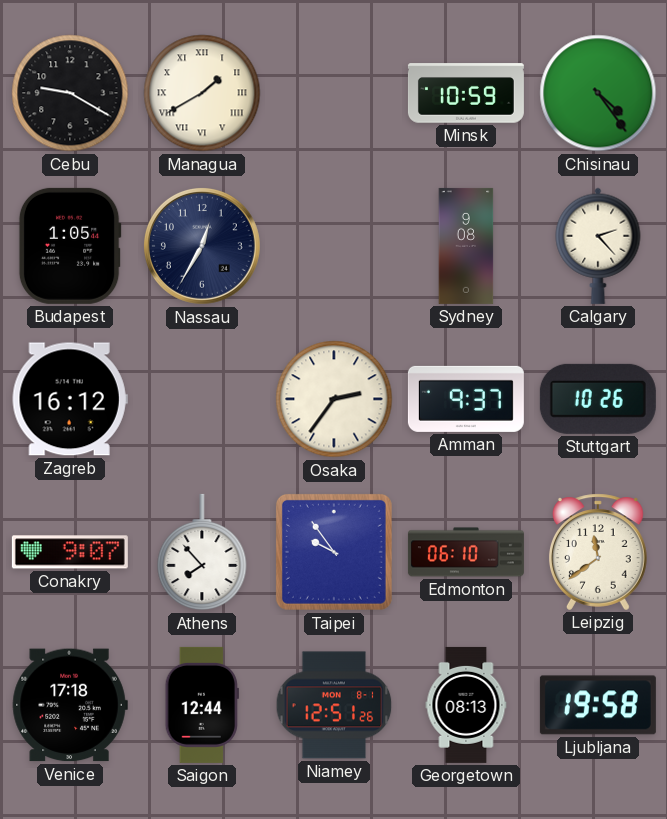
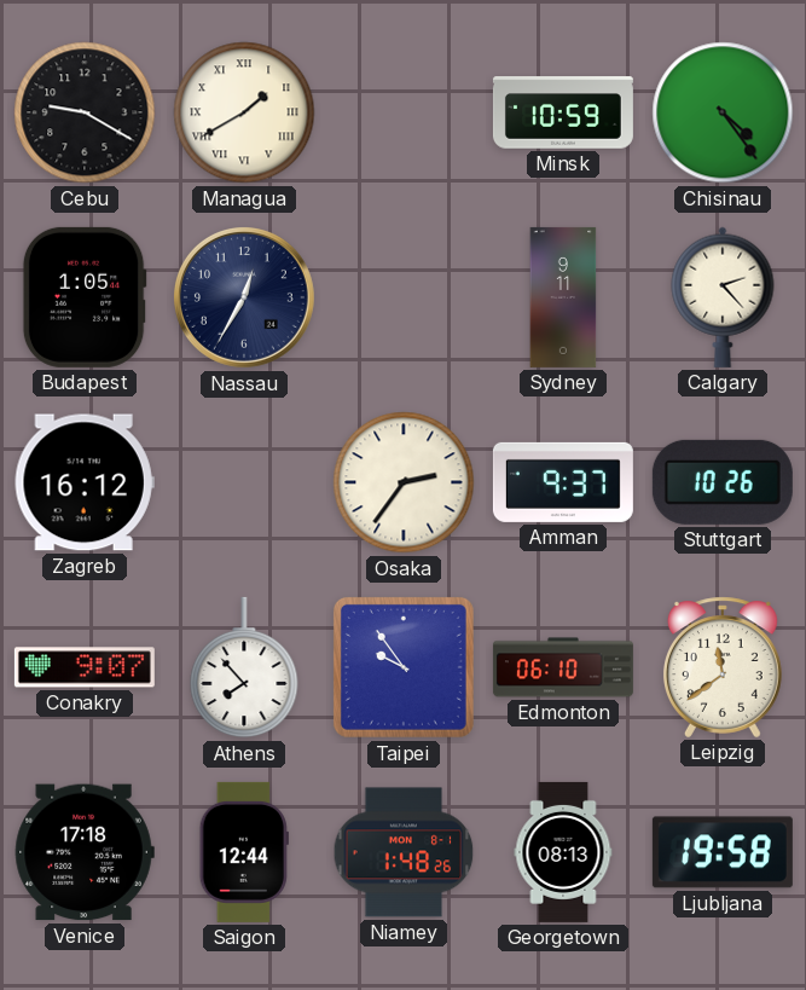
Sydney: 9:08 -> 9:11
Niamey: 12:51 -> 1:48
